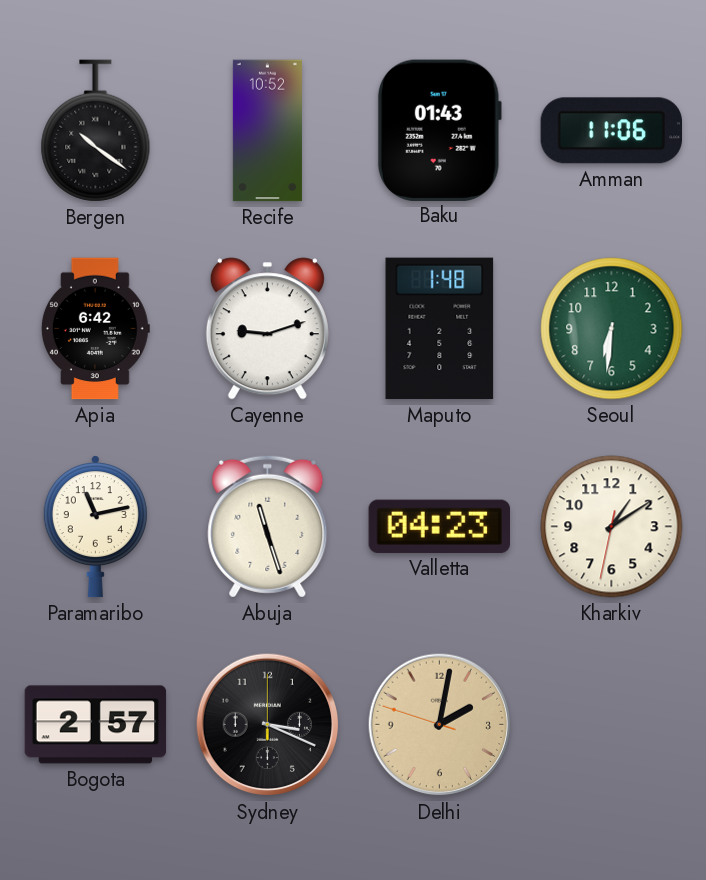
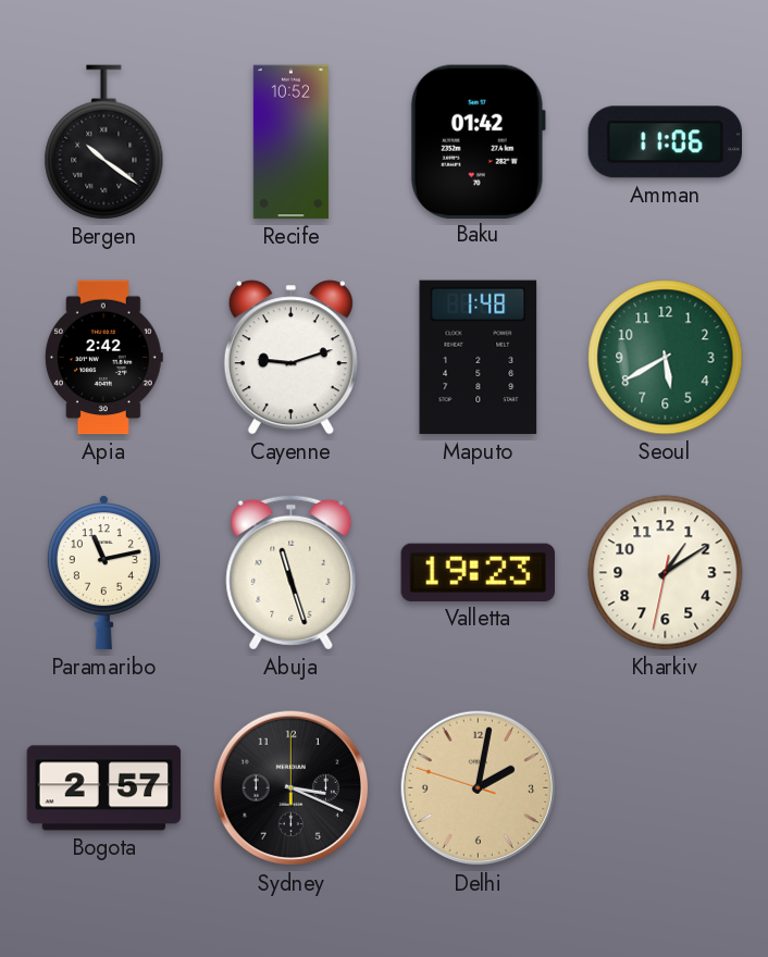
Baku: 01:43 -> 01:42
Apia: 6:42 -> 2:42
Seoul: 6:31 -> 5:40
Valletta: 04:23 -> 19:23
